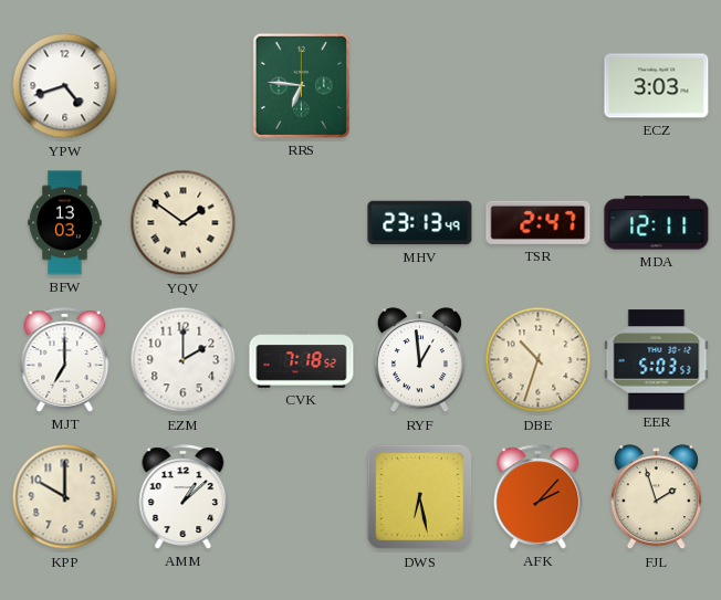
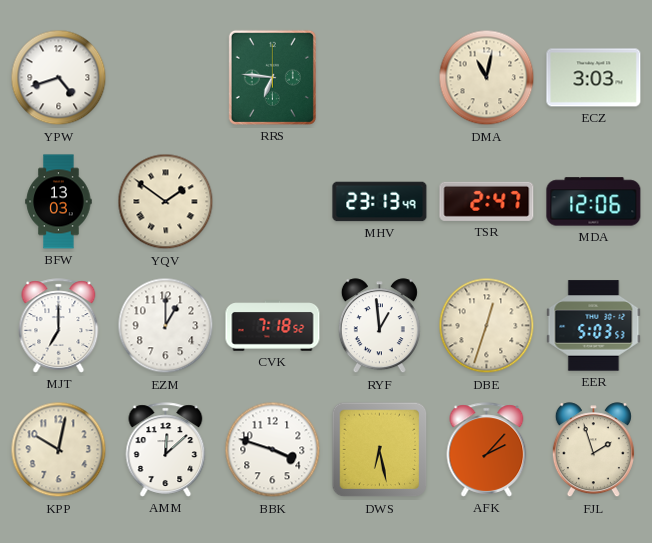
DMA: none -> 11:02
MDA: 12:11 -> 12:06
EZM: 2:00 -> 1:00
DBE: 10:33 -> 12:33
KPP: 10:00 -> 10:02
AMM: 1:08 -> 12:08
BBK: none -> 3:48
